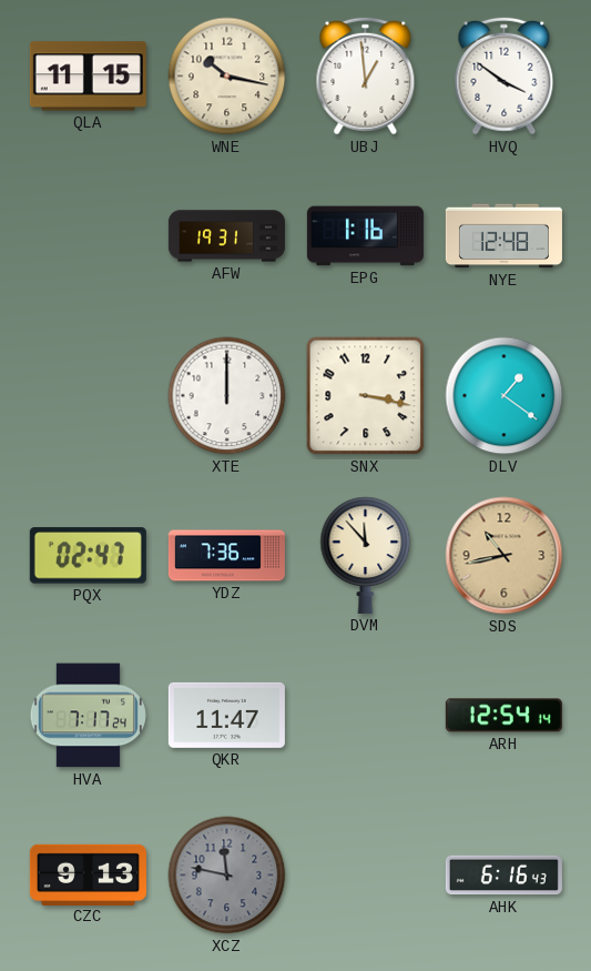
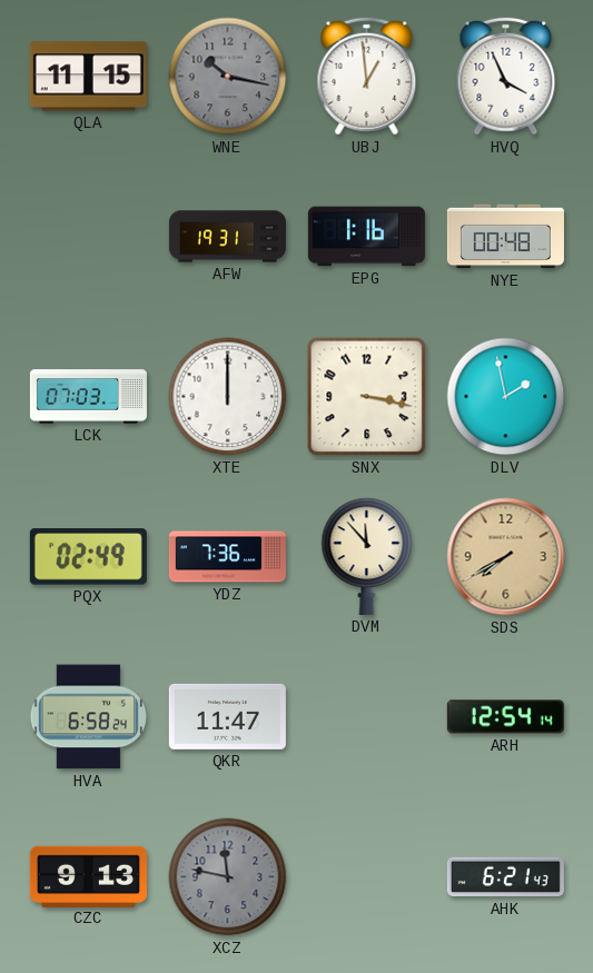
WNE dial: cream -> grey
HVQ: 3:51 -> 3:56
NYE: 12:48 -> 00:48
LCK: none -> 07:03
DLV: 1:21 -> 1:58
PQX: 02:47 -> 02:49
SDS: 10:43 -> 7:40
HVA: 7:17 -> 6:58
AHK: 6:16 -> 6:21
